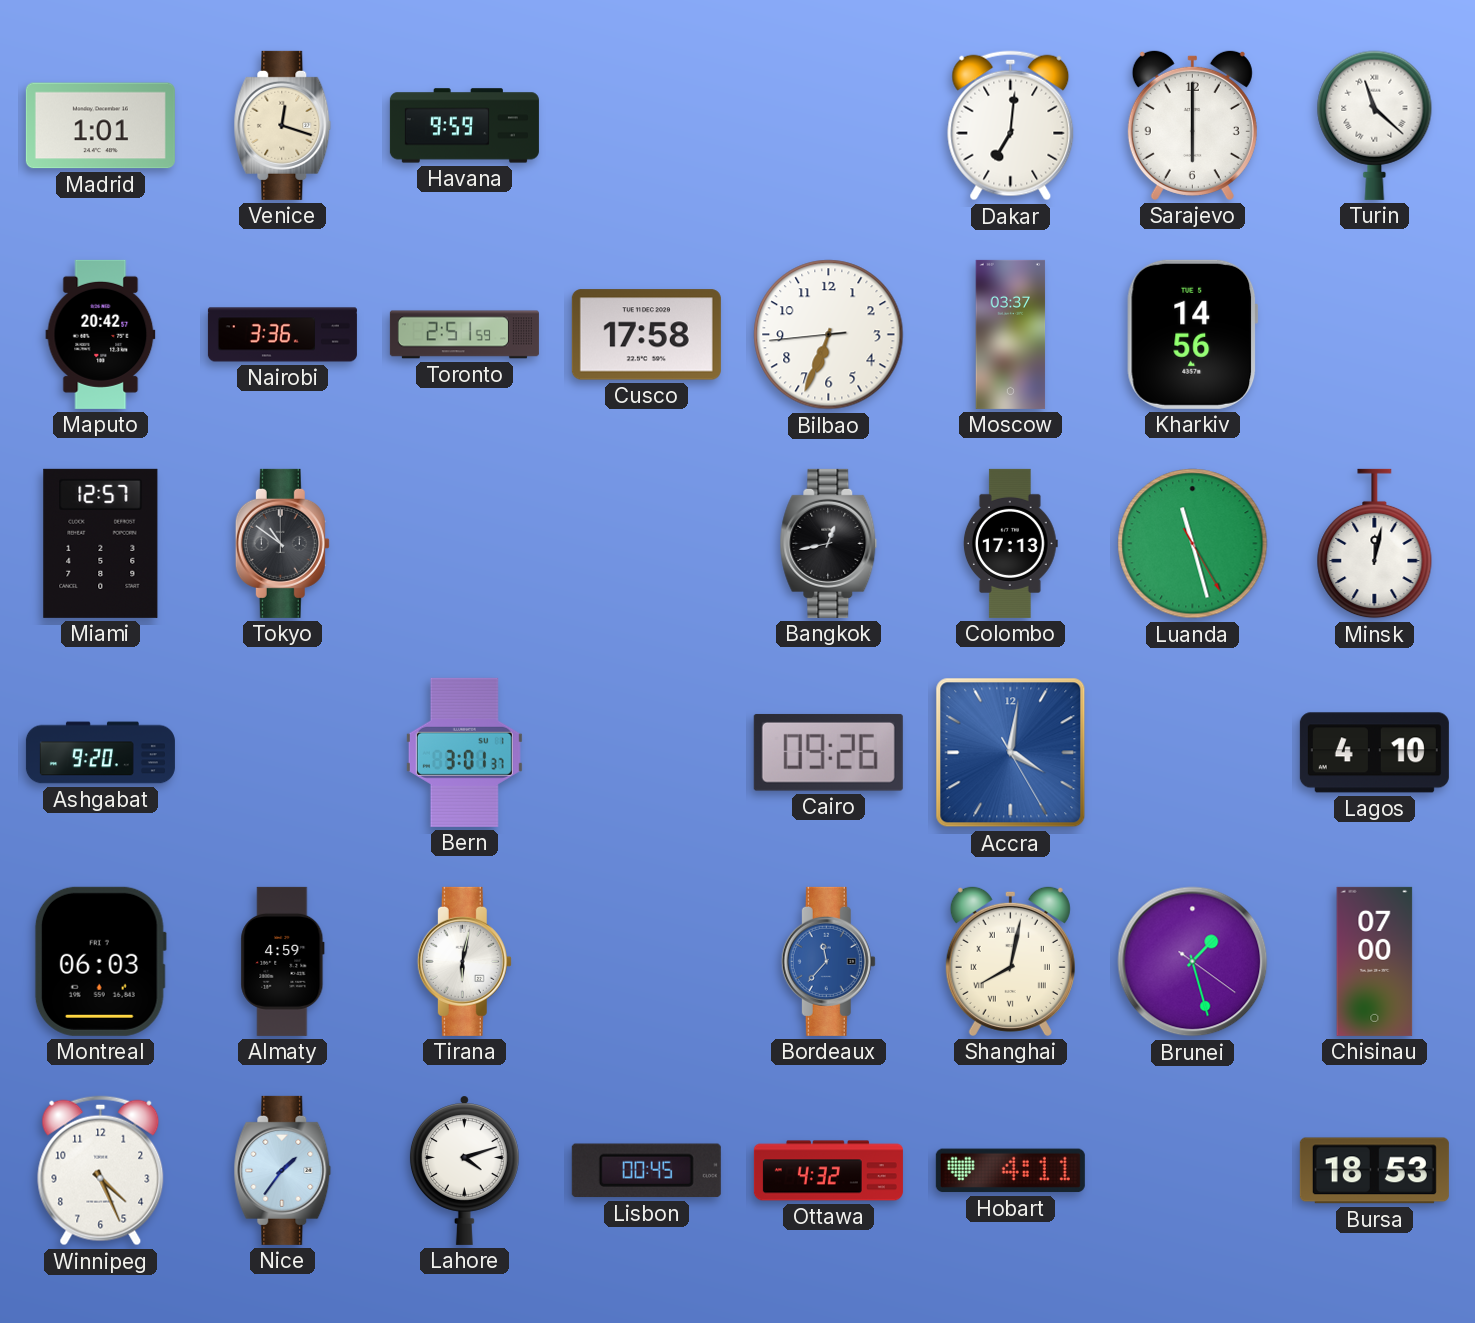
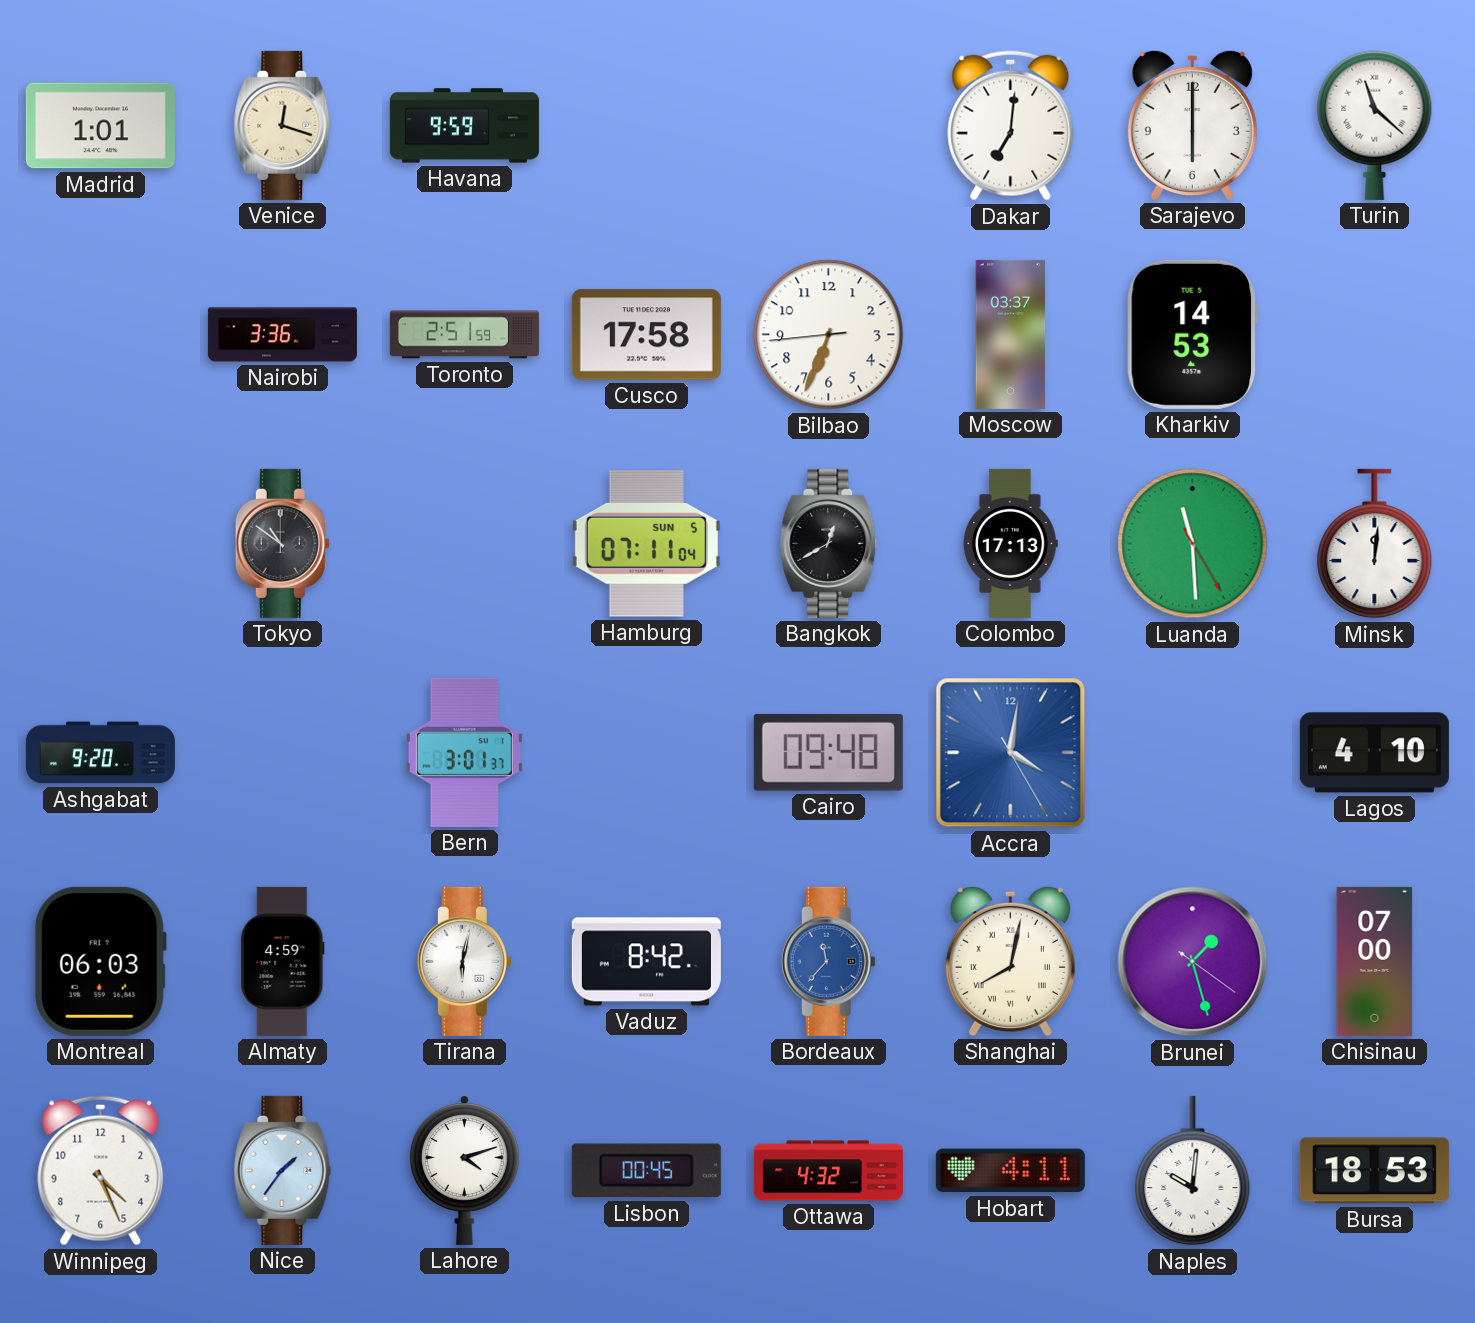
Maputo: 20:42 -> none
Kharkiv: 14:56 -> 14:53
Miami: 12:57 -> none
Hamburg: none -> 07:11
Bangkok: 12:43 -> 12:40
Luanda: 11:27 -> 11:29
Minsk: 12:02 -> 12:01
Cairo: 09:26 -> 09:48
Vaduz: none -> 8:42
Naples: none -> 10:01
